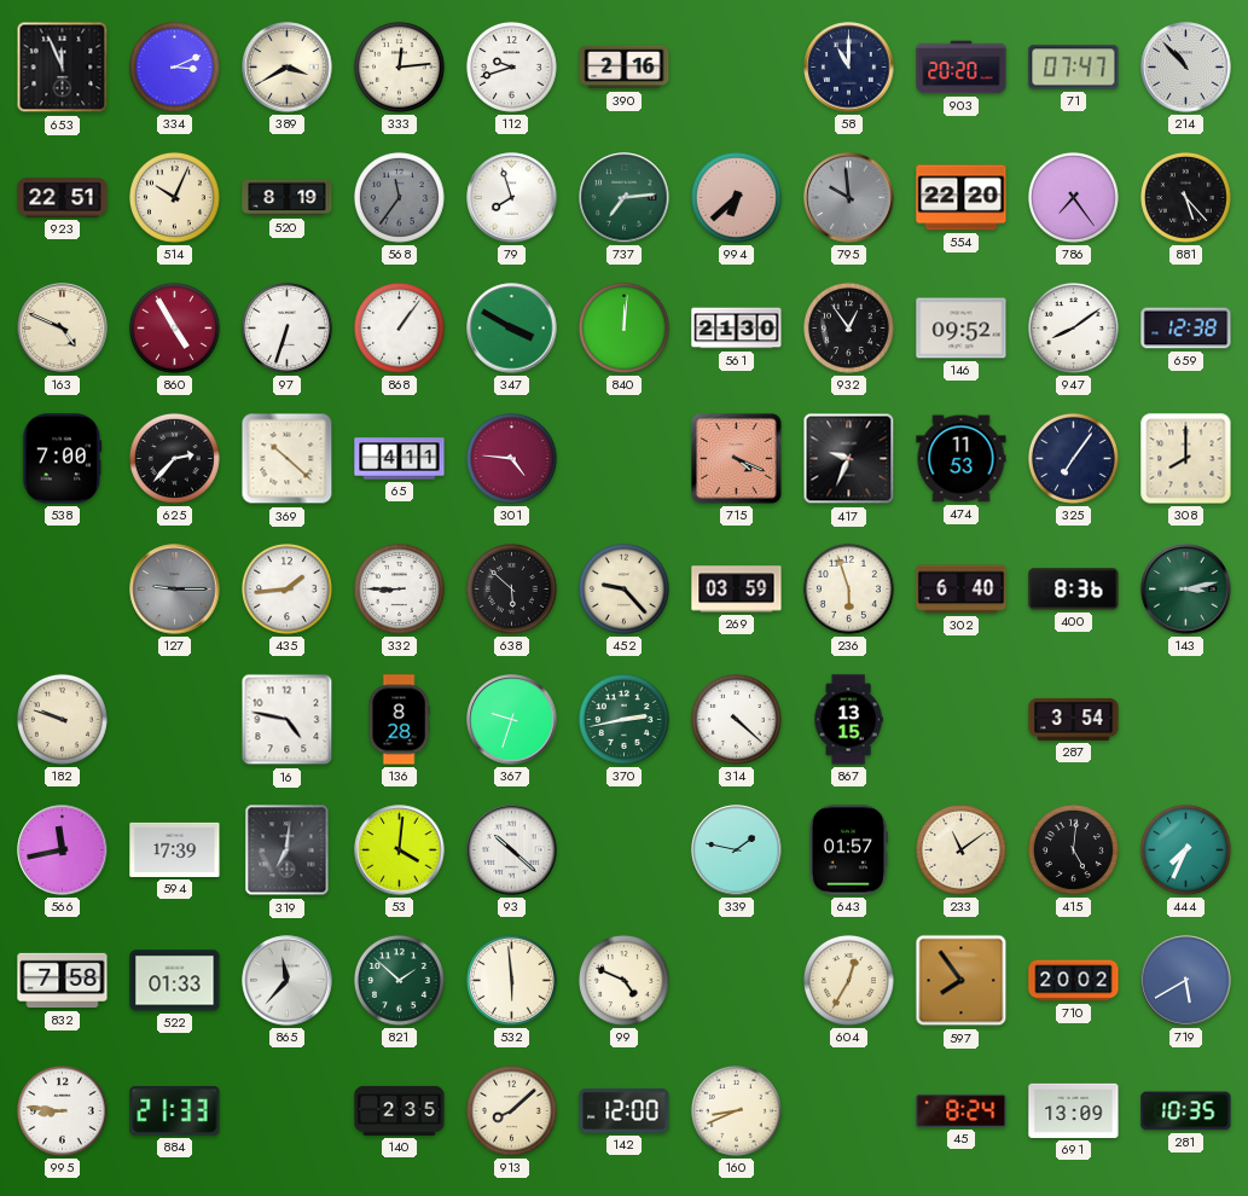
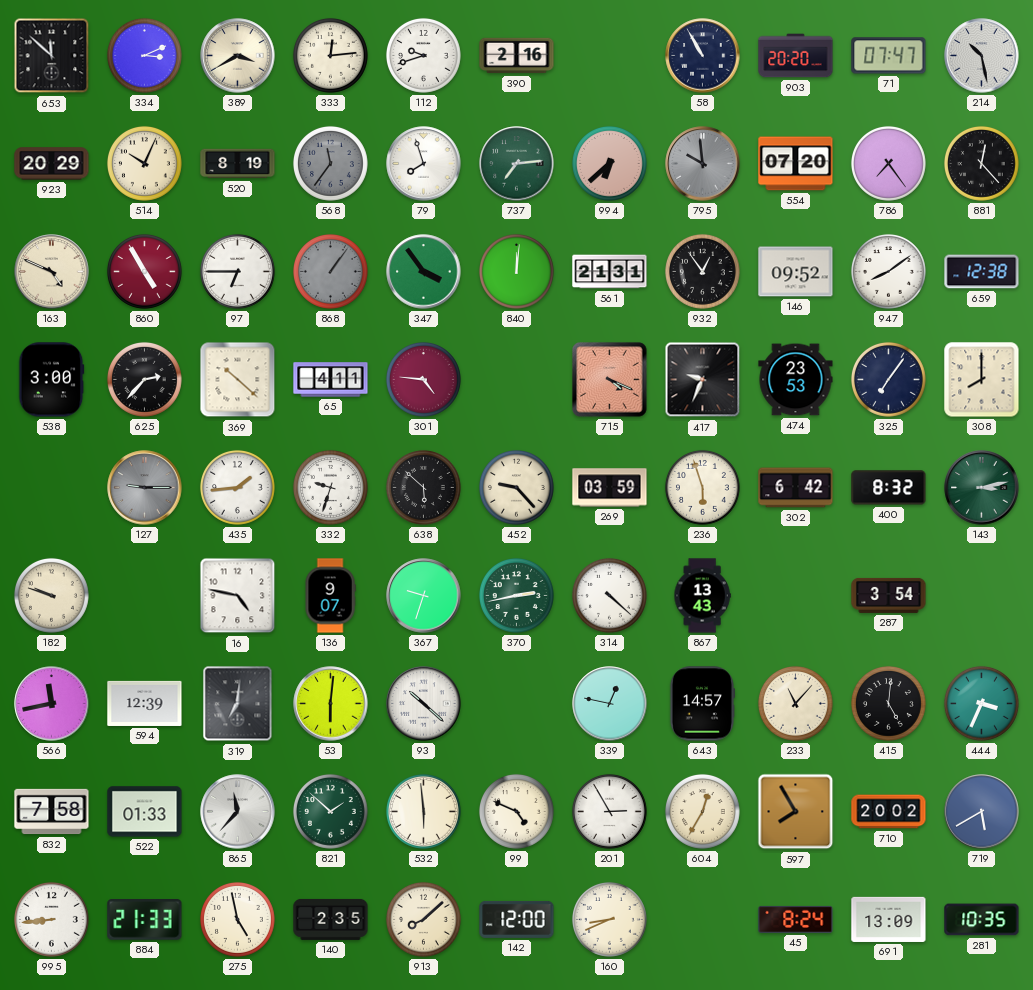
653: 11:56 -> 11:52
58: 11:00 -> 10:55
214: 10:53 -> 10:28
923: 22:51 -> 20:29
554: 22:20 -> 07:20
881: 5:23 -> 12:23
97: 6:33 -> 6:45
868 dial: white -> grey
347: 3:50 -> 3:54
561: 21:30 -> 21:31
538: 7:00 -> 3:00
474: 11:53 -> 23:53
332: 8:45 -> 9:33
302: 6:40 -> 6:42
400: 8:36 -> 8:32
136: 8:28 -> 9:07
867: 13:15 -> 13:43
594: 17:39 -> 12:39
53: 4:01 -> 6:01
339: 1:47 -> 12:47
643: 01:57 -> 14:57
233: 11:09 -> 11:07
444: 7:34 -> 3:34
201: none -> 2:55
597: 7:54 -> 7:55
995: 8:46 -> 8:44
275: none -> 4:58
